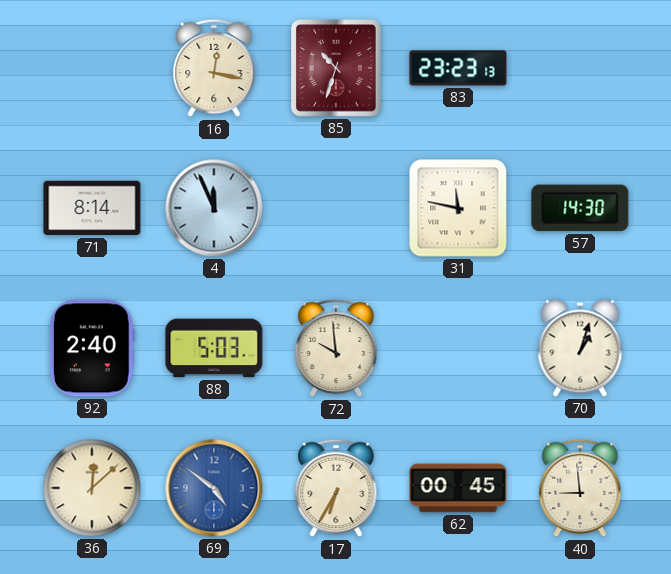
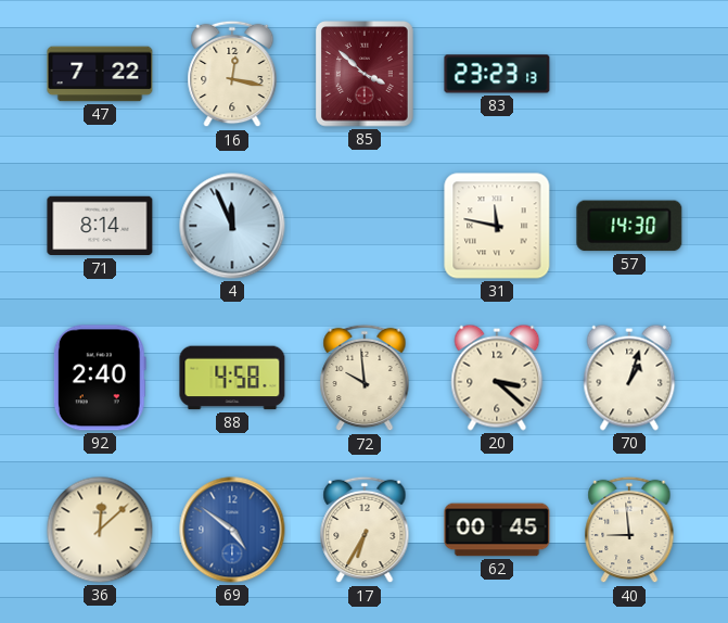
47: none -> 7:22
85: 10:33 -> 3:52
88: 5:03 -> 4:58
20: none -> 3:22
